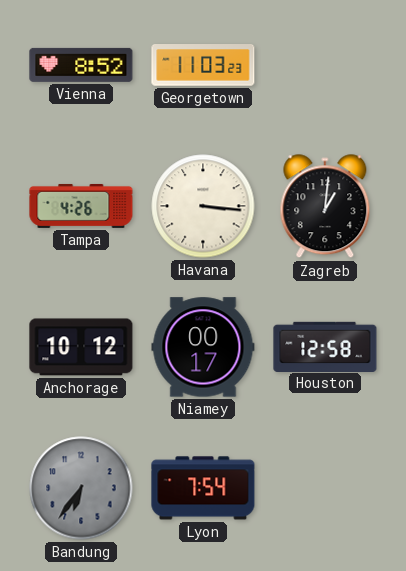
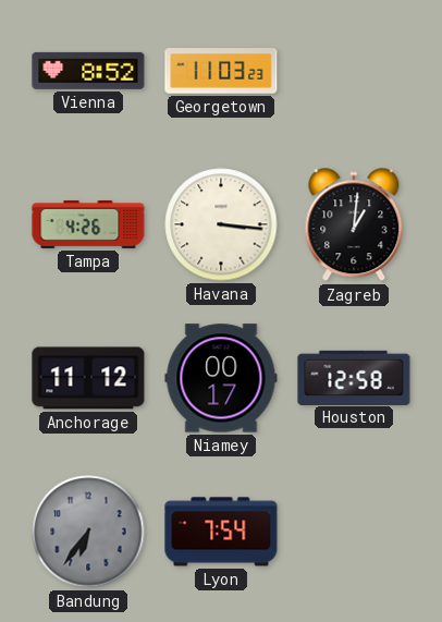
Anchorage: 10:12 -> 11:12
